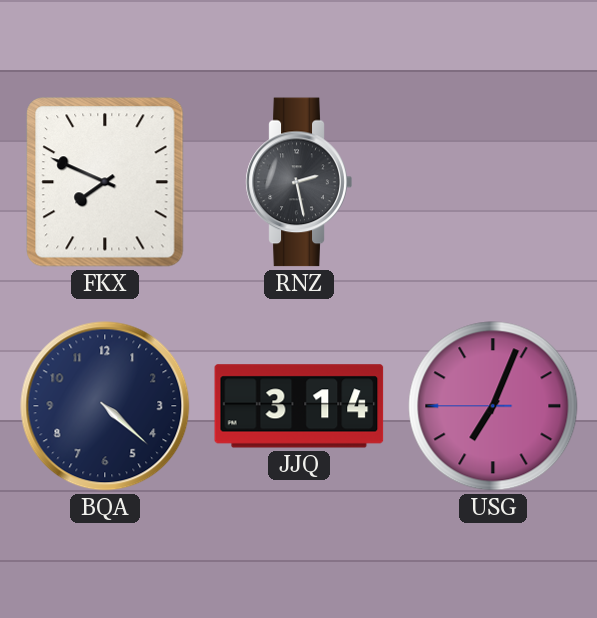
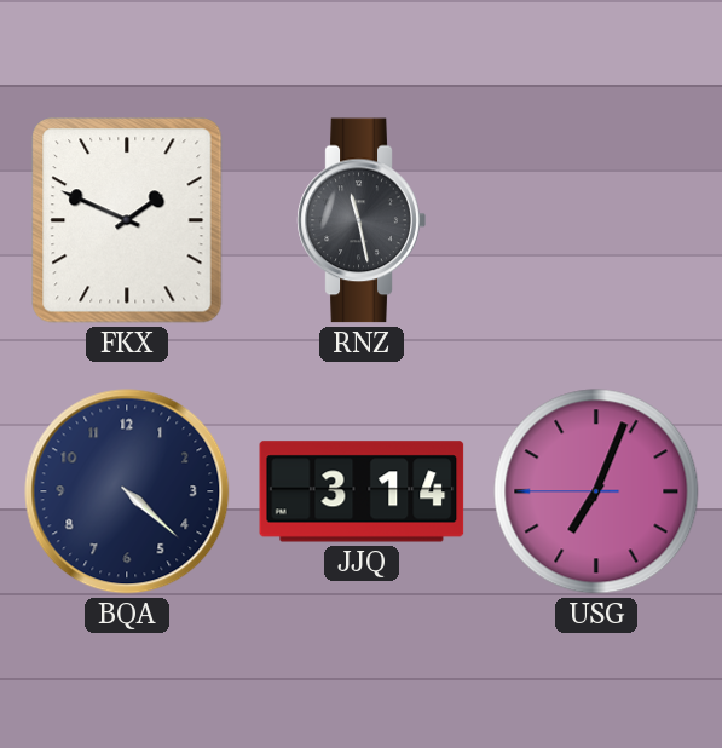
FKX: 7:49 -> 1:49
RNZ: 2:28 -> 11:28
